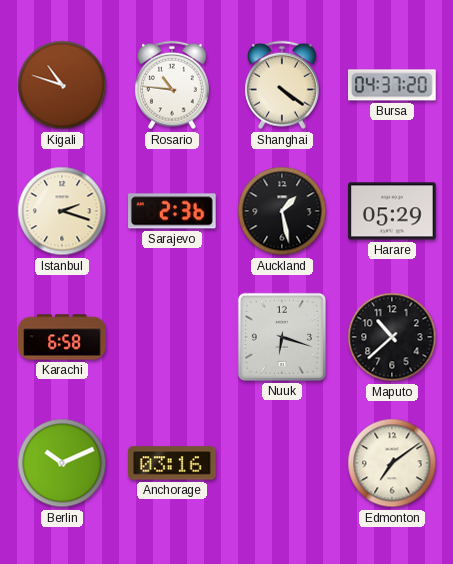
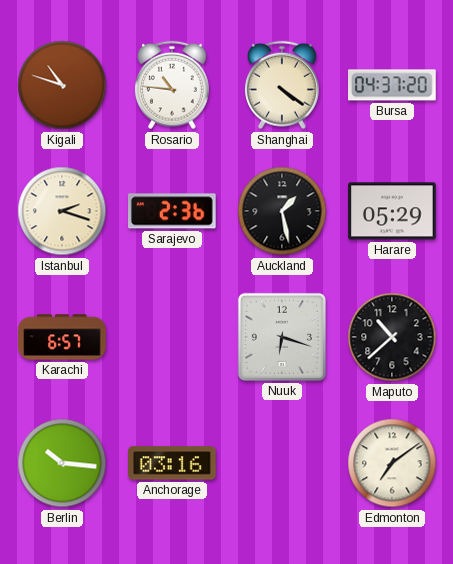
Karachi: 6:58 -> 6:57
Berlin: 10:11 -> 10:16
